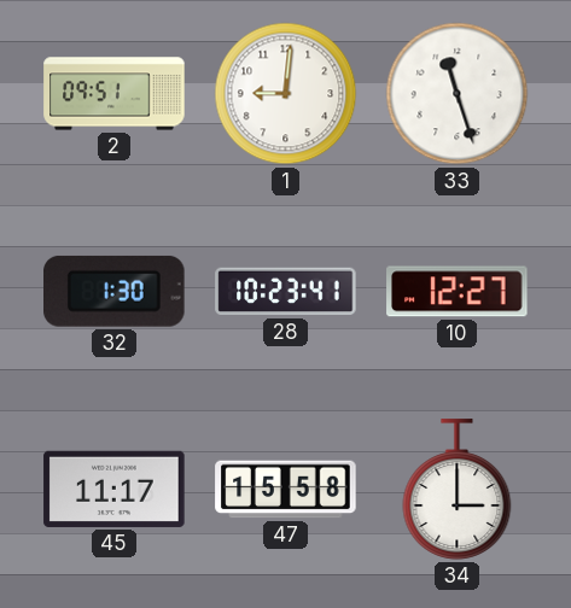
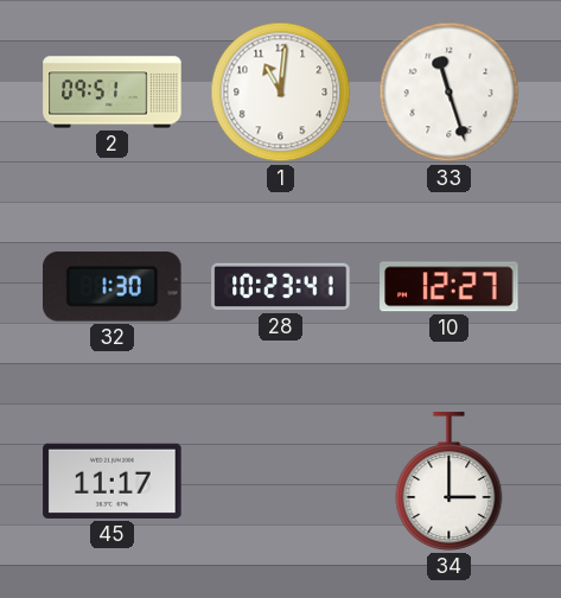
1: 9:01 -> 11:01
47: 15:58 -> none
